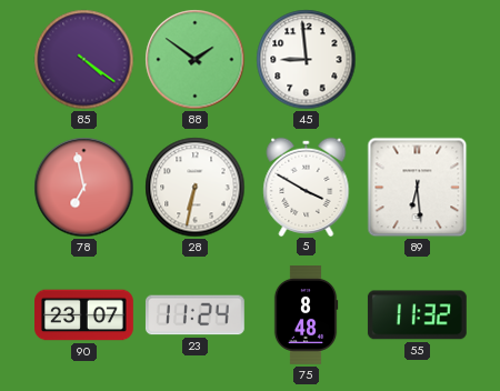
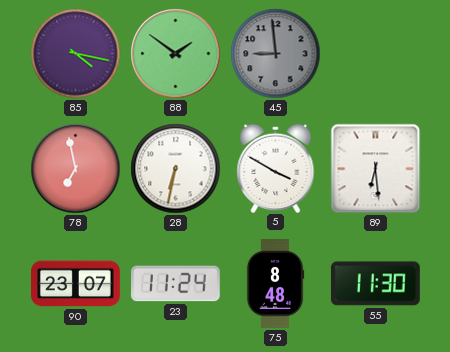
85: 4:21 -> 4:17
45 dial: white -> grey
55: 11:32 -> 11:30
